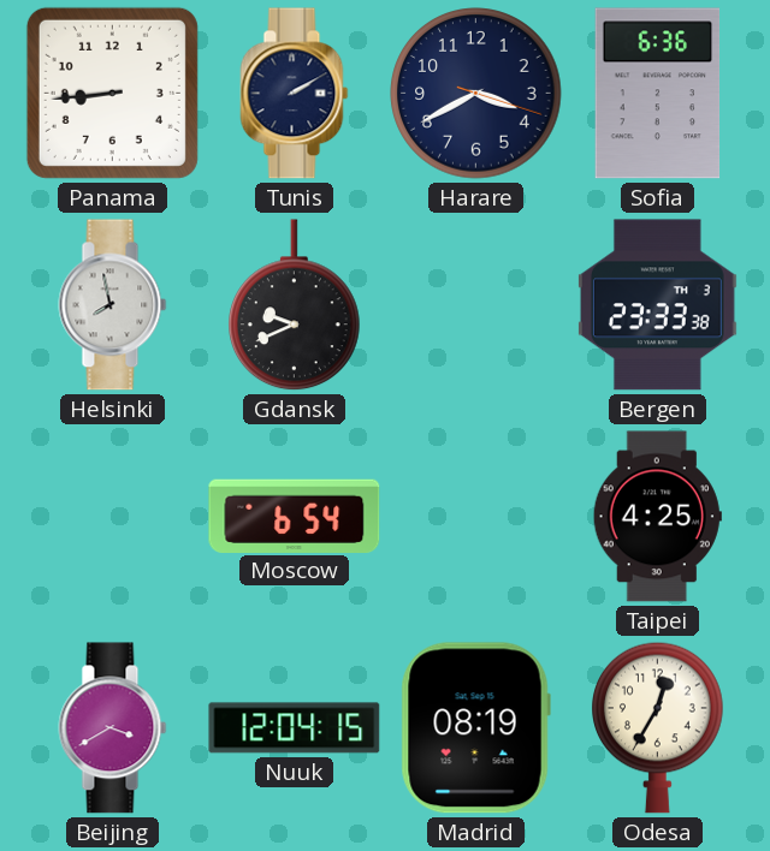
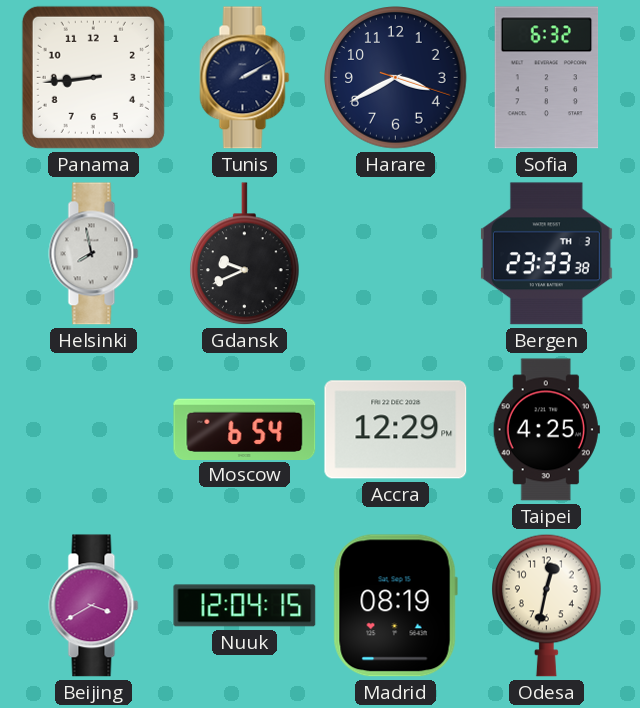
Sofia: 6:36 -> 6:32
Accra: none -> 12:29
Odesa: 12:35 -> 12:32
